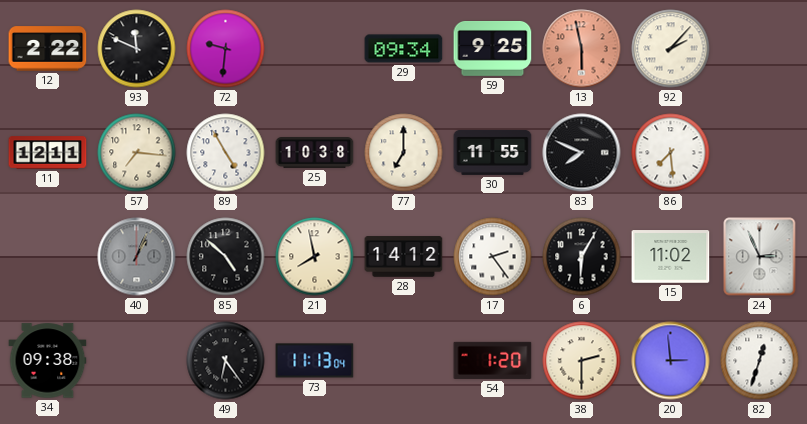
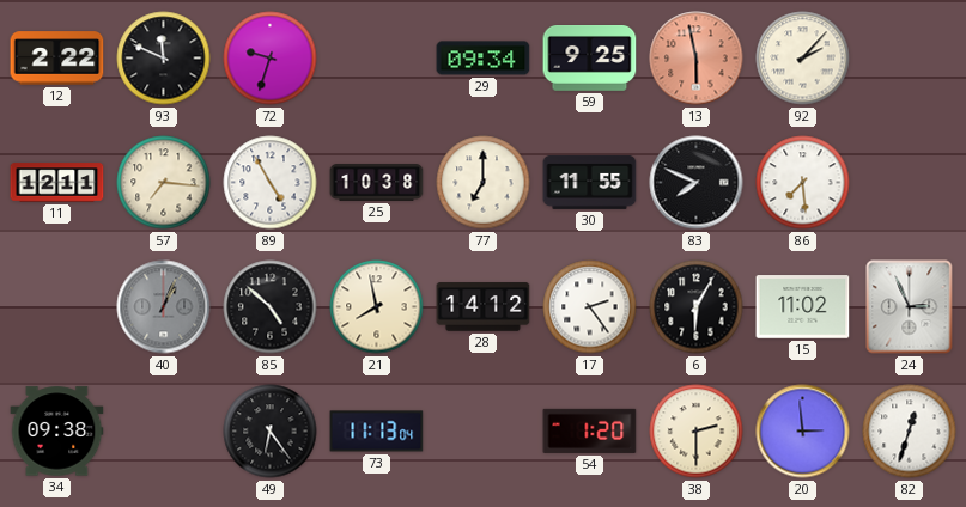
72: 9:31 -> 9:33
